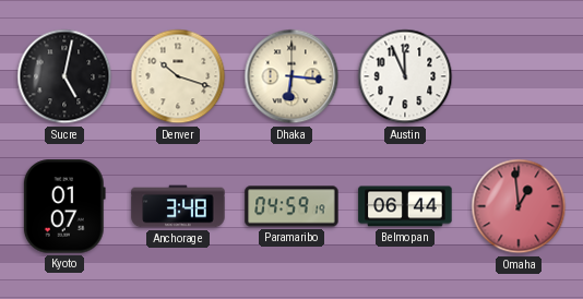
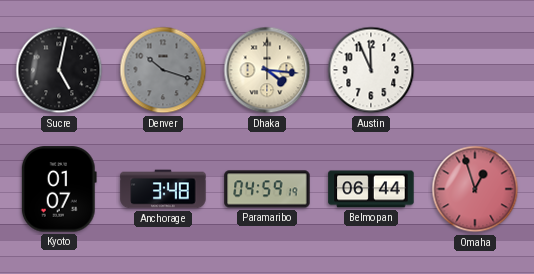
Denver dial: cream -> grey
Dhaka: 6:16 -> 4:16
Omaha: 12:59 -> 12:57
